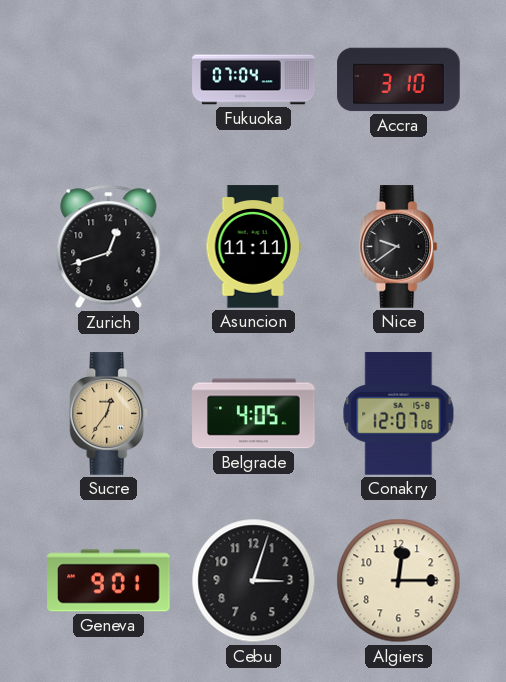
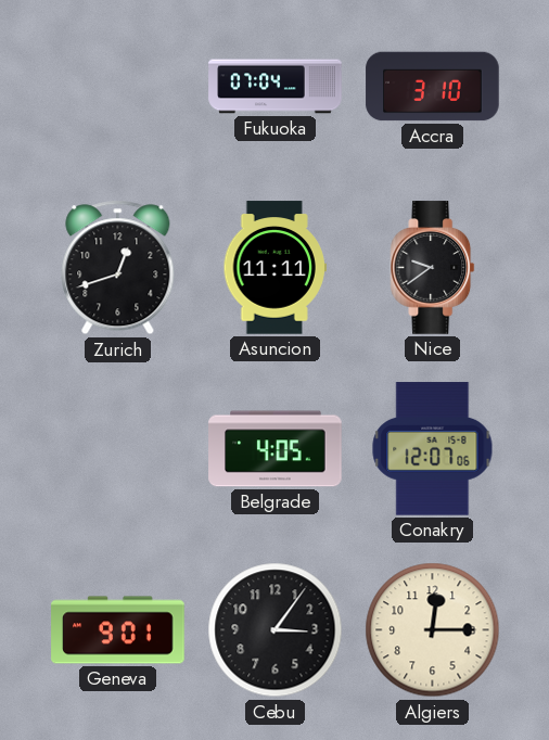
Sucre: 12:36 -> none
Cebu: 3:03 -> 3:06
